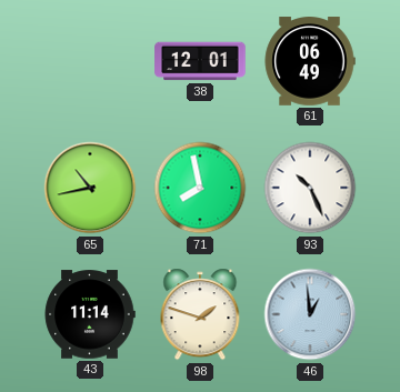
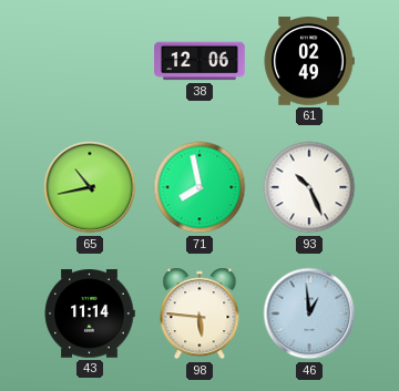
38: 12:01 -> 12:06
61: 06:49 -> 02:49
98: 1:48 -> 5:46
